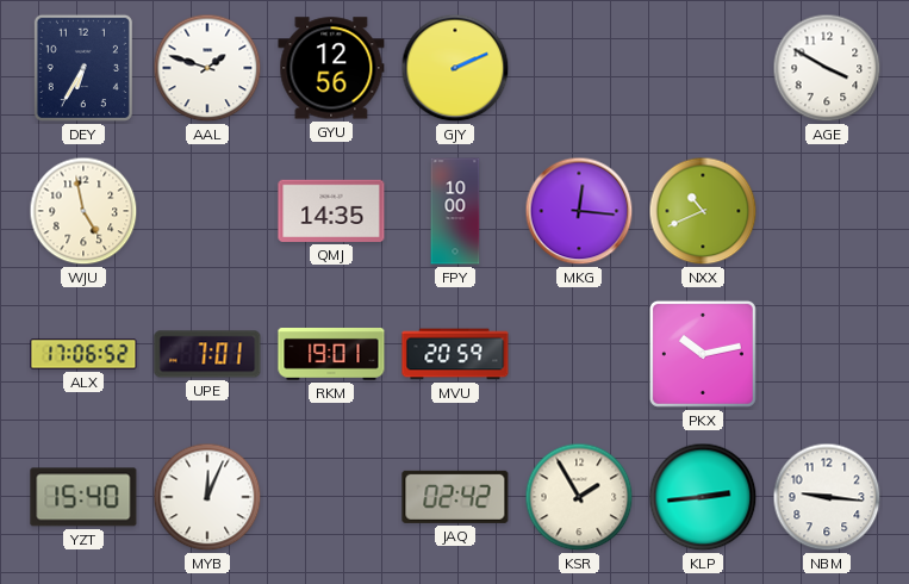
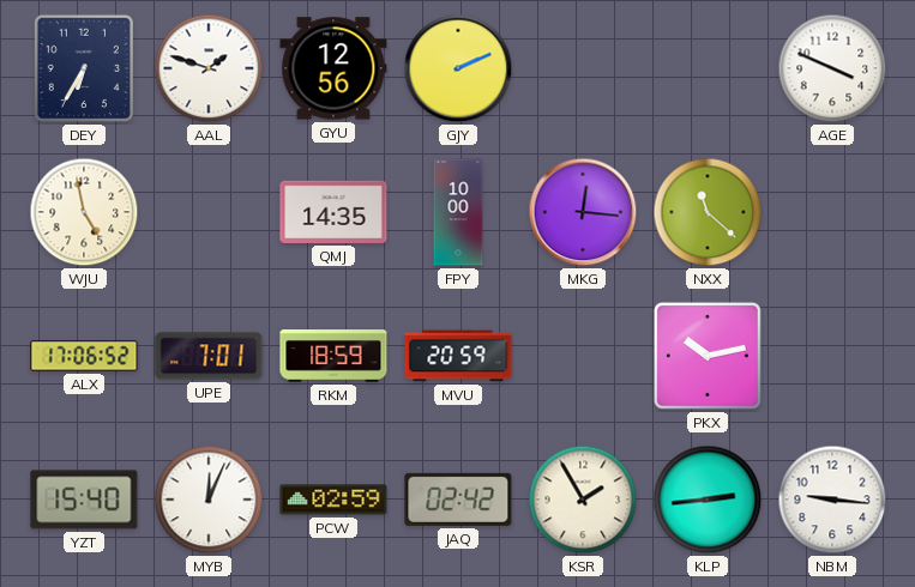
AGE: 3:50 -> 3:49
NXX: 10:41 -> 11:22
RKM: 19:01 -> 18:59
PCW: none -> 02:59
